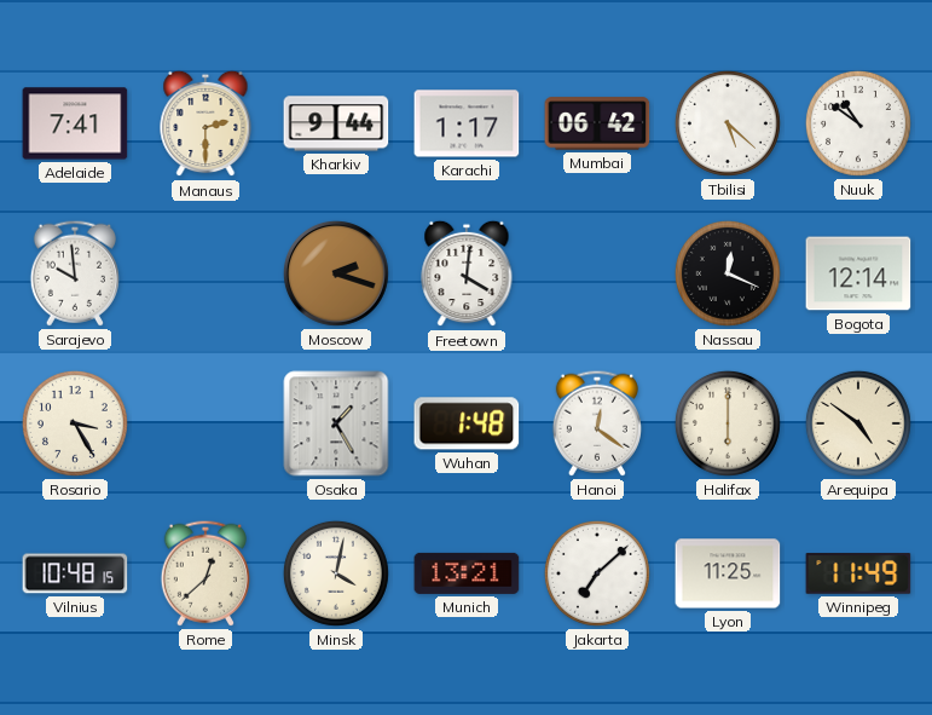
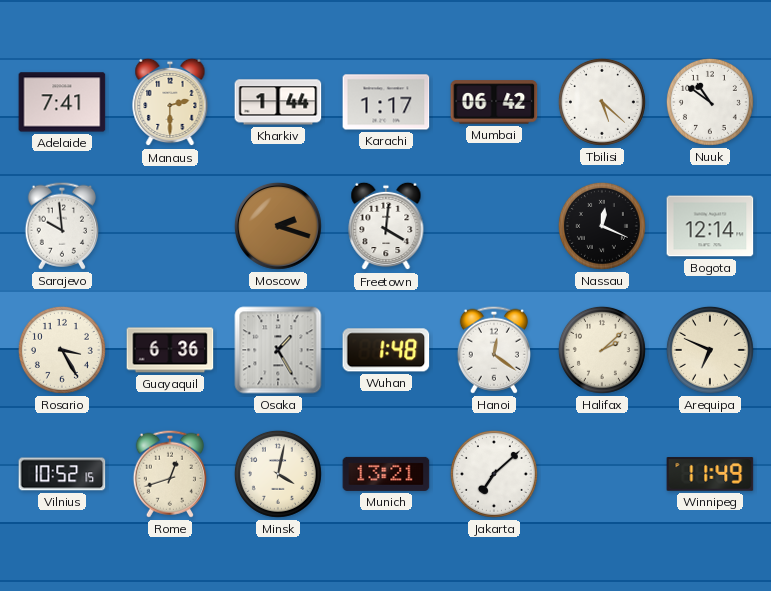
Kharkiv: 9:44 -> 1:44
Guayaquil: none -> 6:36
Halifax: 6:00 -> 2:08
Arequipa: 4:51 -> 6:49
Vilnius: 10:48 -> 10:52
Rome: 12:38 -> 12:42
Lyon: 11:25 -> none
